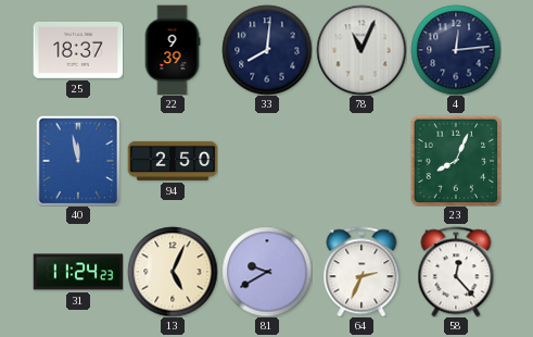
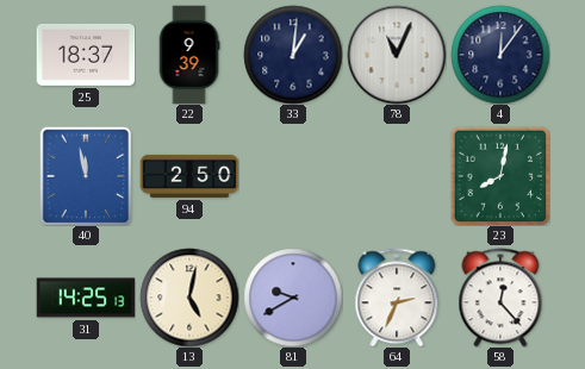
33: 8:01 -> 1:01
4: 12:14 -> 12:06
23: 8:04 -> 8:02
31: 11:24 -> 14:25
13: 5:04 -> 5:02
